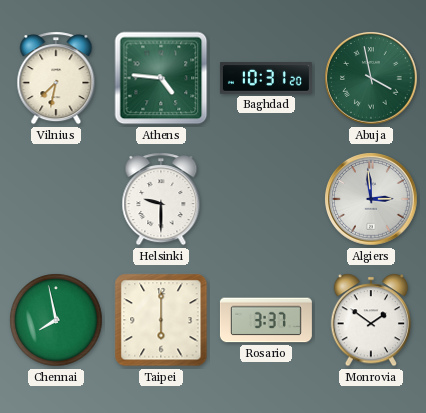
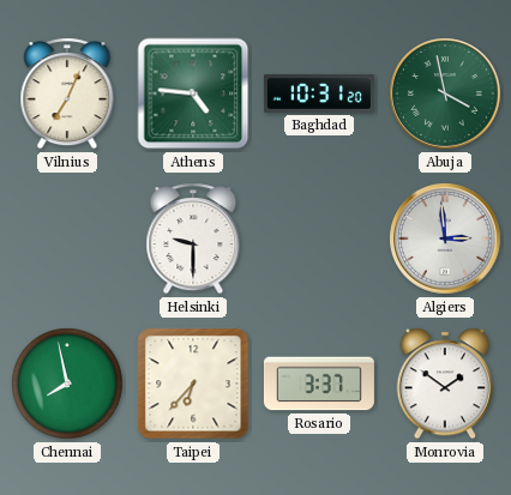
Vilnius: 7:32 -> 7:04
Taipei: 6:00 -> 6:37
